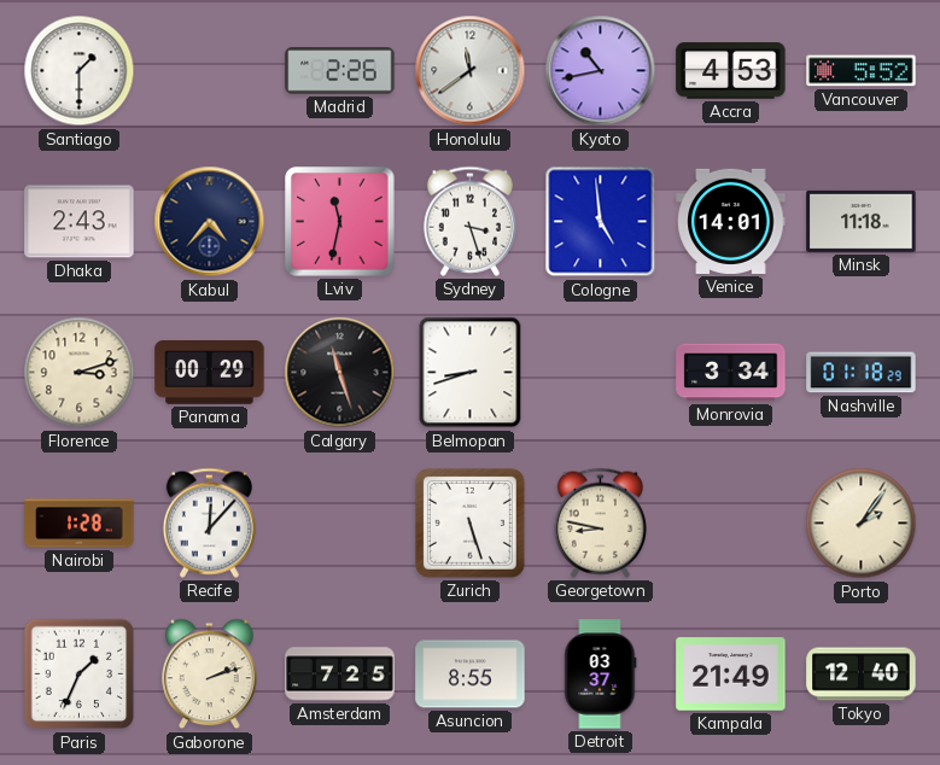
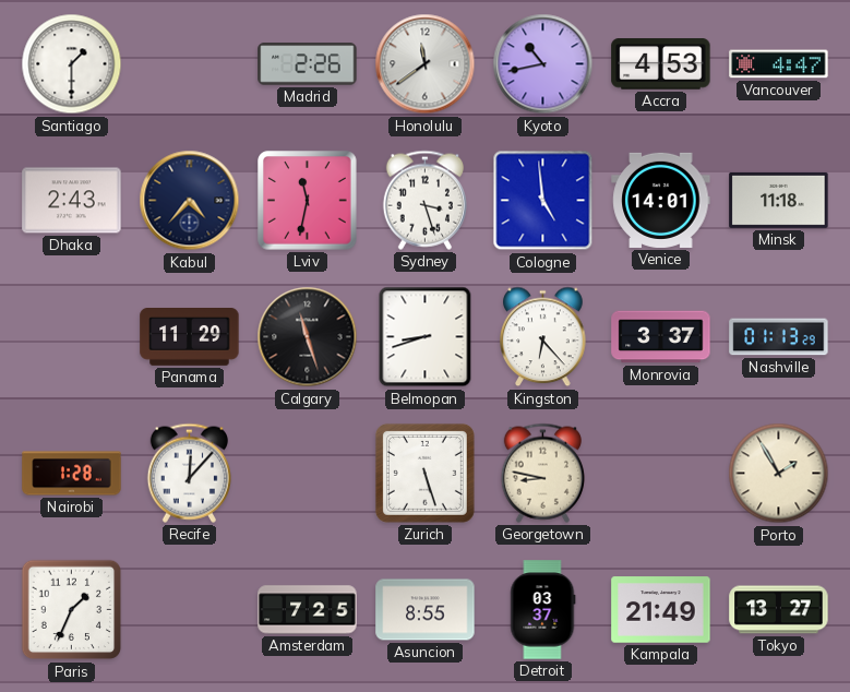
Vancouver: 5:52 -> 4:47
Florence: 3:12 -> none
Panama: 00:29 -> 11:29
Kingston: none -> 6:23
Monrovia: 3:34 -> 3:37
Nashville: 01:18 -> 01:13
Porto: 2:06 -> 1:55
Gaborone: 2:12 -> none
Tokyo: 12:40 -> 13:27
